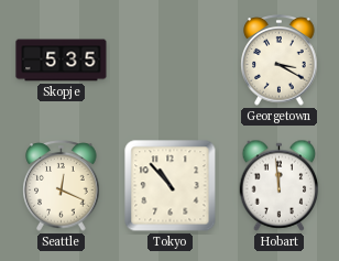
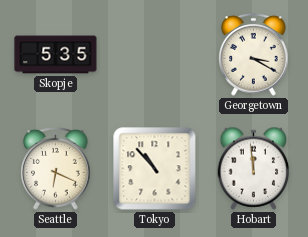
Seattle: 12:19 -> 6:19
